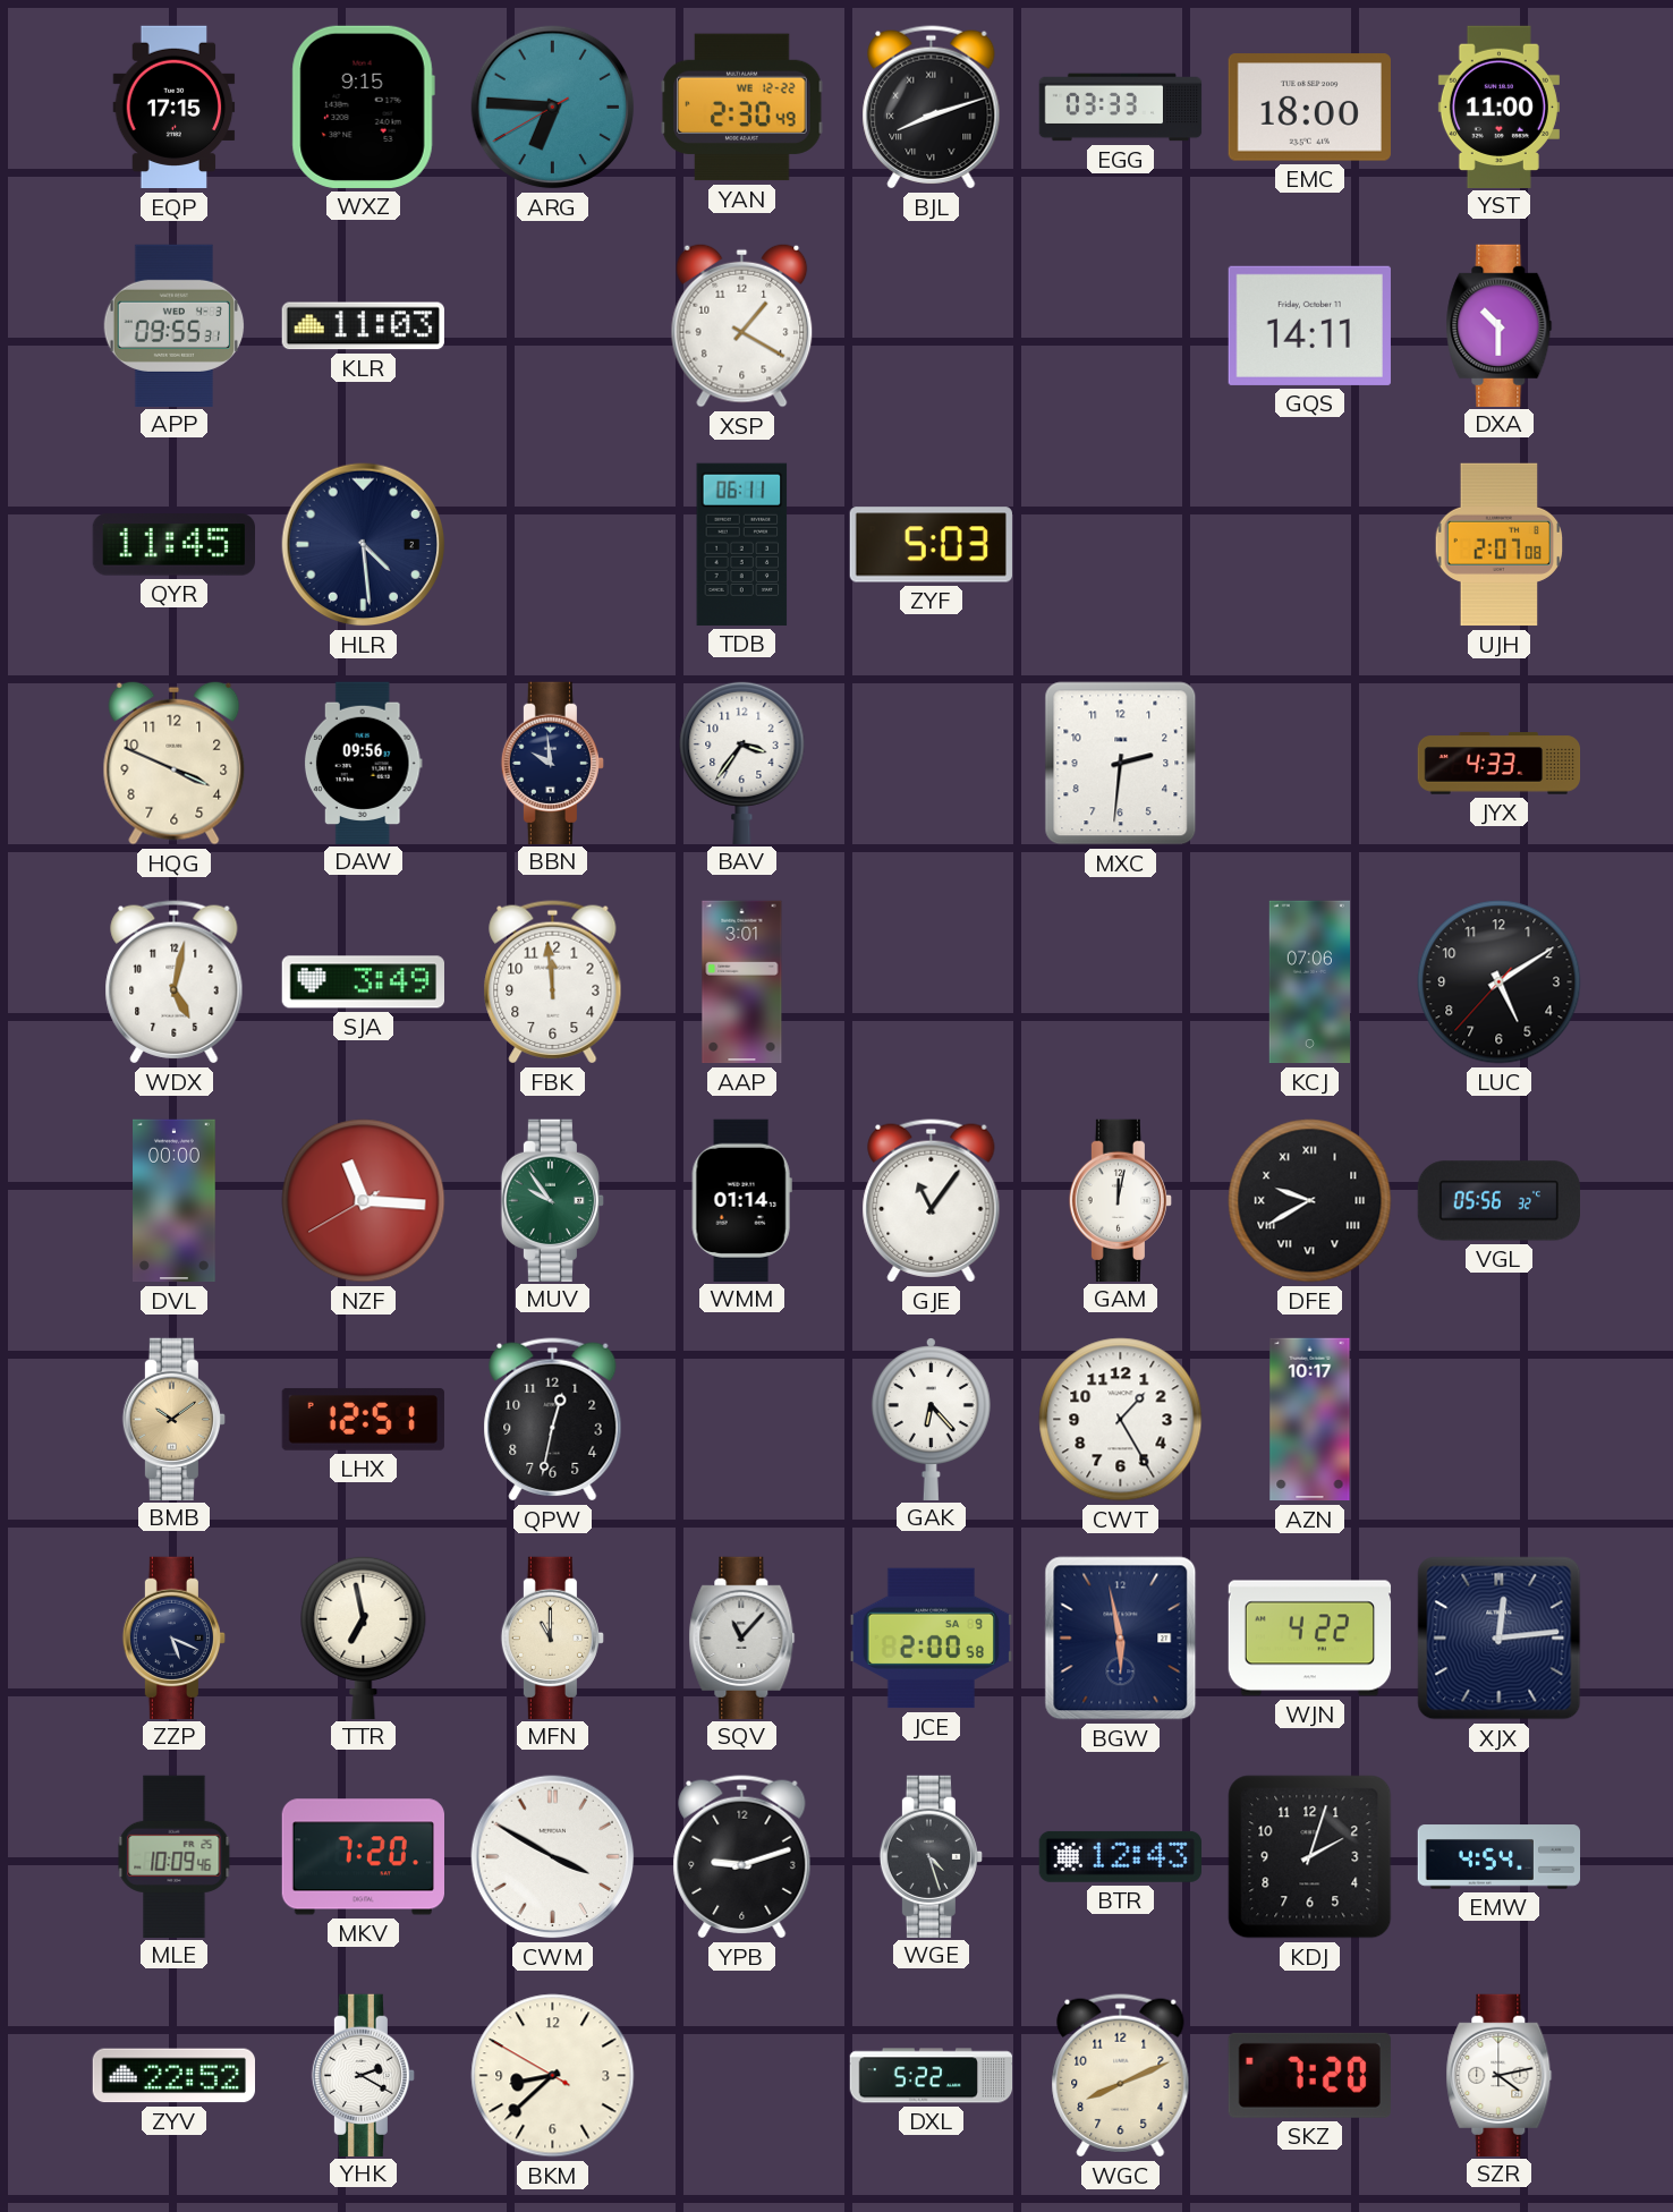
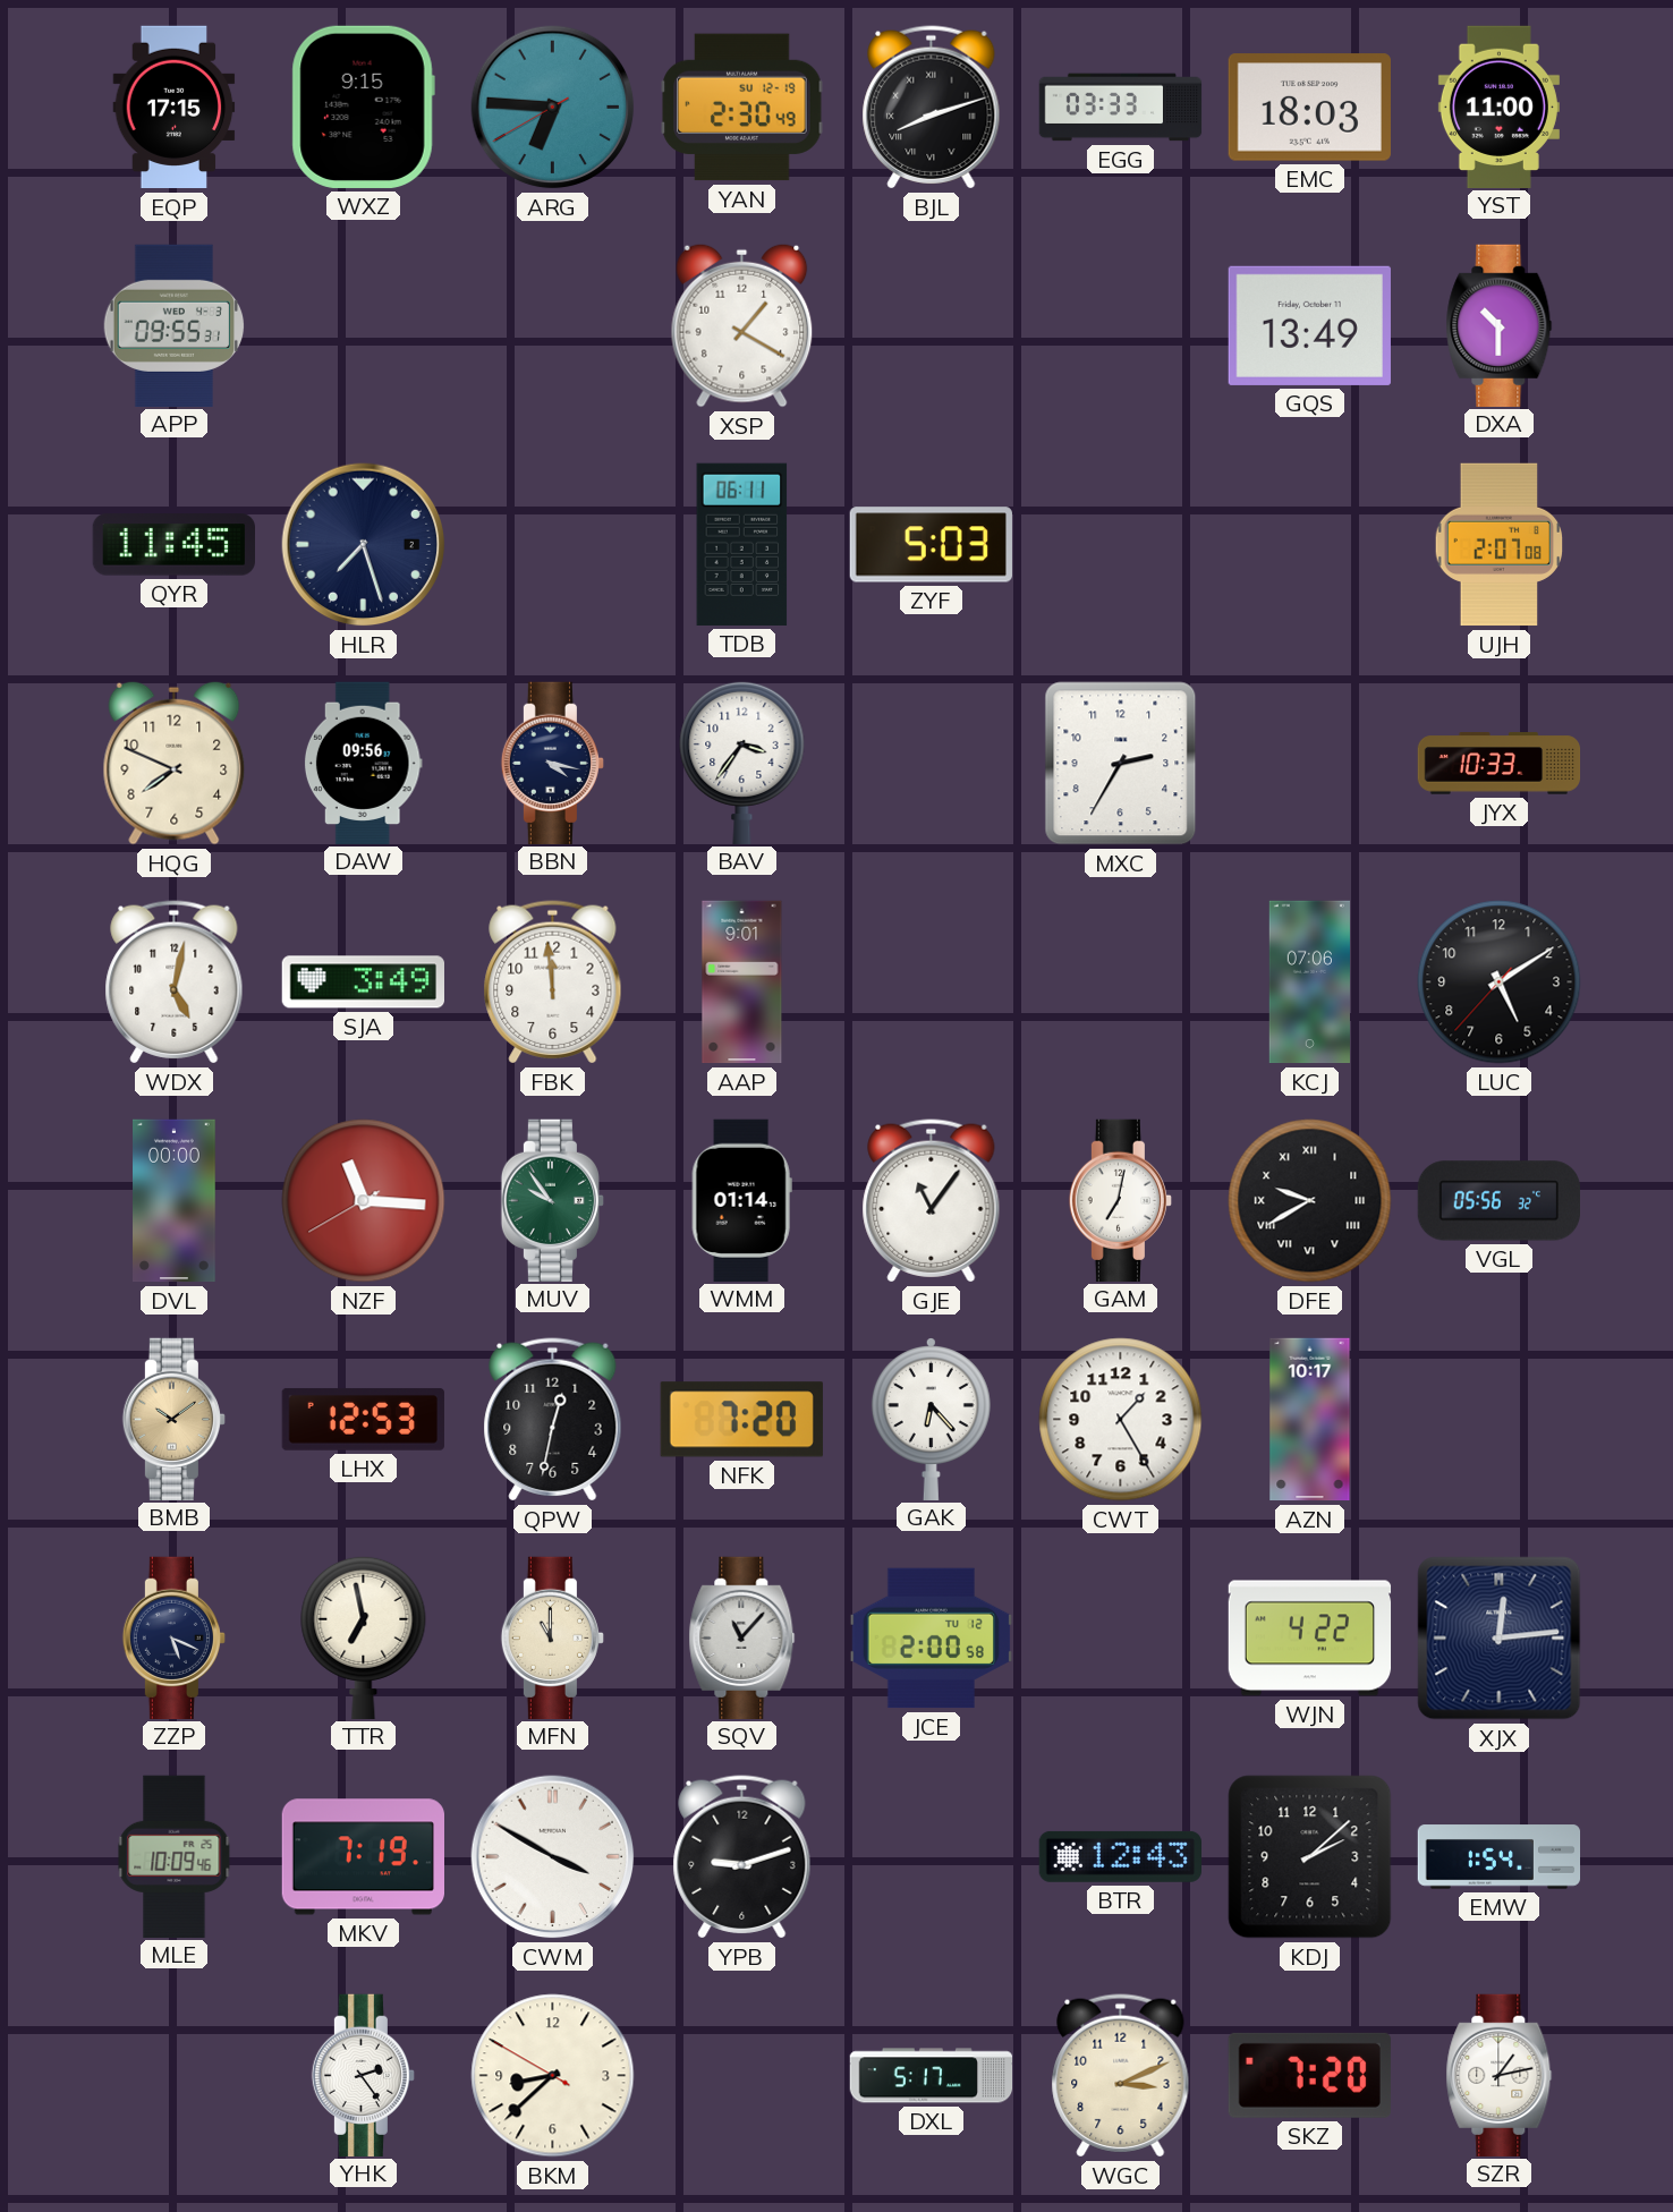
YAN date: WE 12-22 -> SU 12-19
EMC: 18:00 -> 18:03
KLR: 11:03 -> none
GQS: 14:11 -> 13:49
HLR: 4:29 -> 7:27
HQG: 3:49 -> 7:49
BBN: 9:59 -> 4:17
MXC: 2:31 -> 2:35
JYX: 4:33 -> 10:33
AAP: 3:01 -> 9:01
GAM: 12:02 -> 7:02
LHX: 12:51 -> 12:53
NFK: none -> 7:20
JCE date: SA 9 -> TU 12
BGW: 5:58 -> none
MKV: 7:20 -> 7:19
WGE: 4:27 -> none
KDJ: 2:03 -> 2:08
EMW: 4:54 -> 1:54
ZYV: 22:52 -> none
YHK: 2:20 -> 2:24
DXL: 5:22 -> 5:17
WGC: 8:11 -> 3:11
SZR: 4:13 -> 1:13
